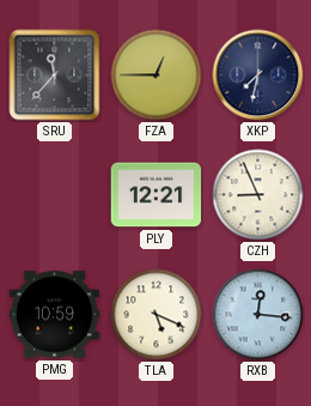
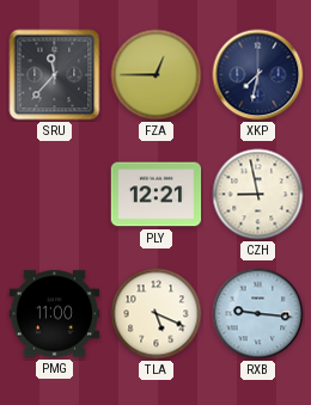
CZH: 8:56 -> 8:58
PMG: 10:59 -> 11:00
RXB: 12:16 -> 9:16
